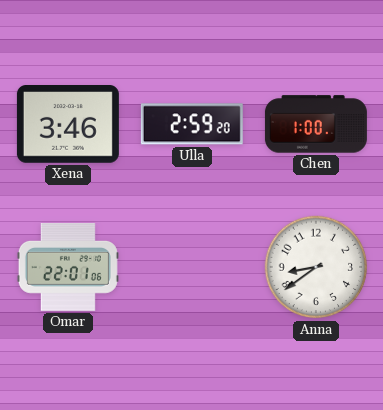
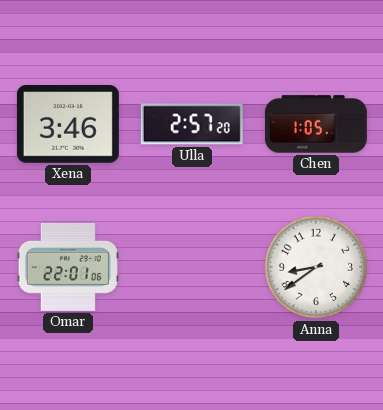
Ulla: 2:59 -> 2:57
Chen: 1:00 -> 1:05
